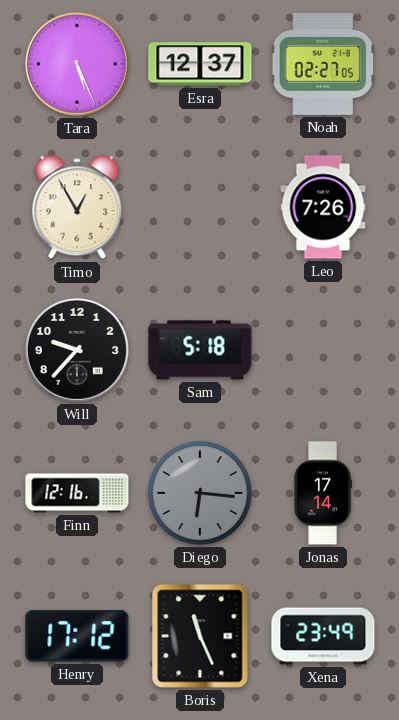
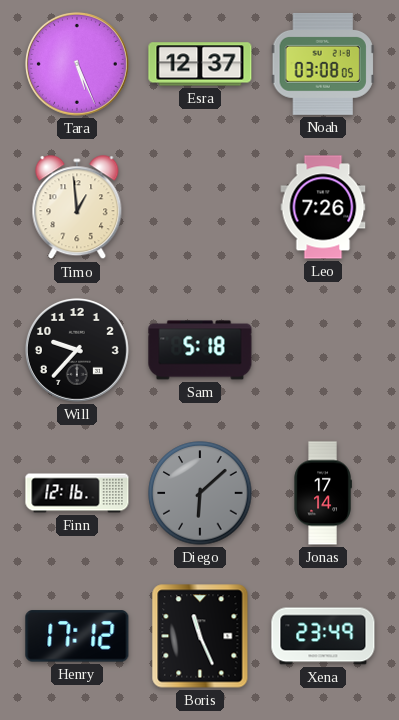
Noah: 02:27 -> 03:08
Timo: 12:55 -> 12:59
Diego: 6:16 -> 6:08
